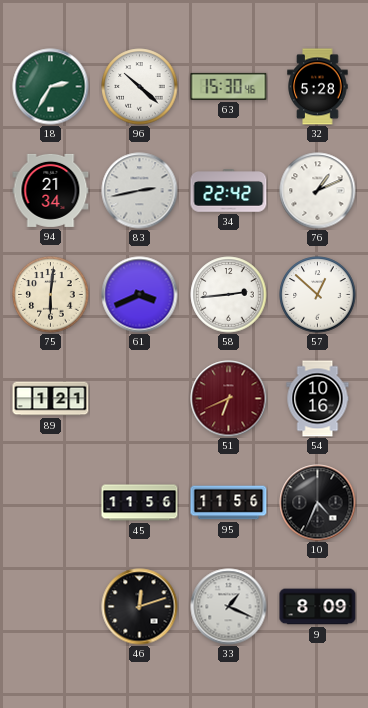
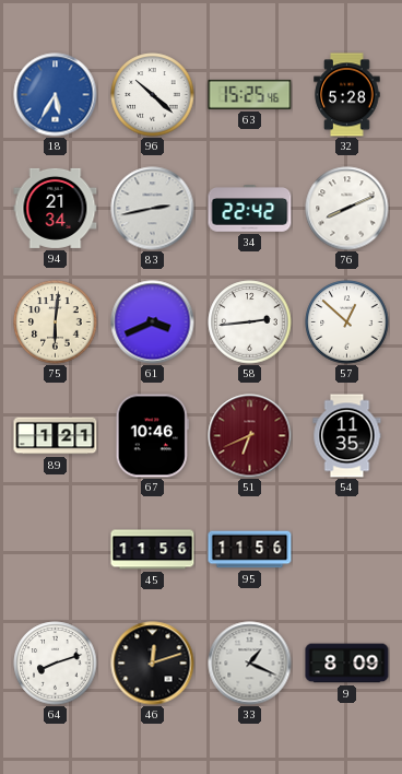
18: 2:35 -> 5:35
18 dial: green -> blue
63: 15:30 -> 15:25
76: 1:11 -> 8:11
67: none -> 10:46
54: 10:16 -> 11:35
10: 4:34 -> none
64: none -> 8:12
